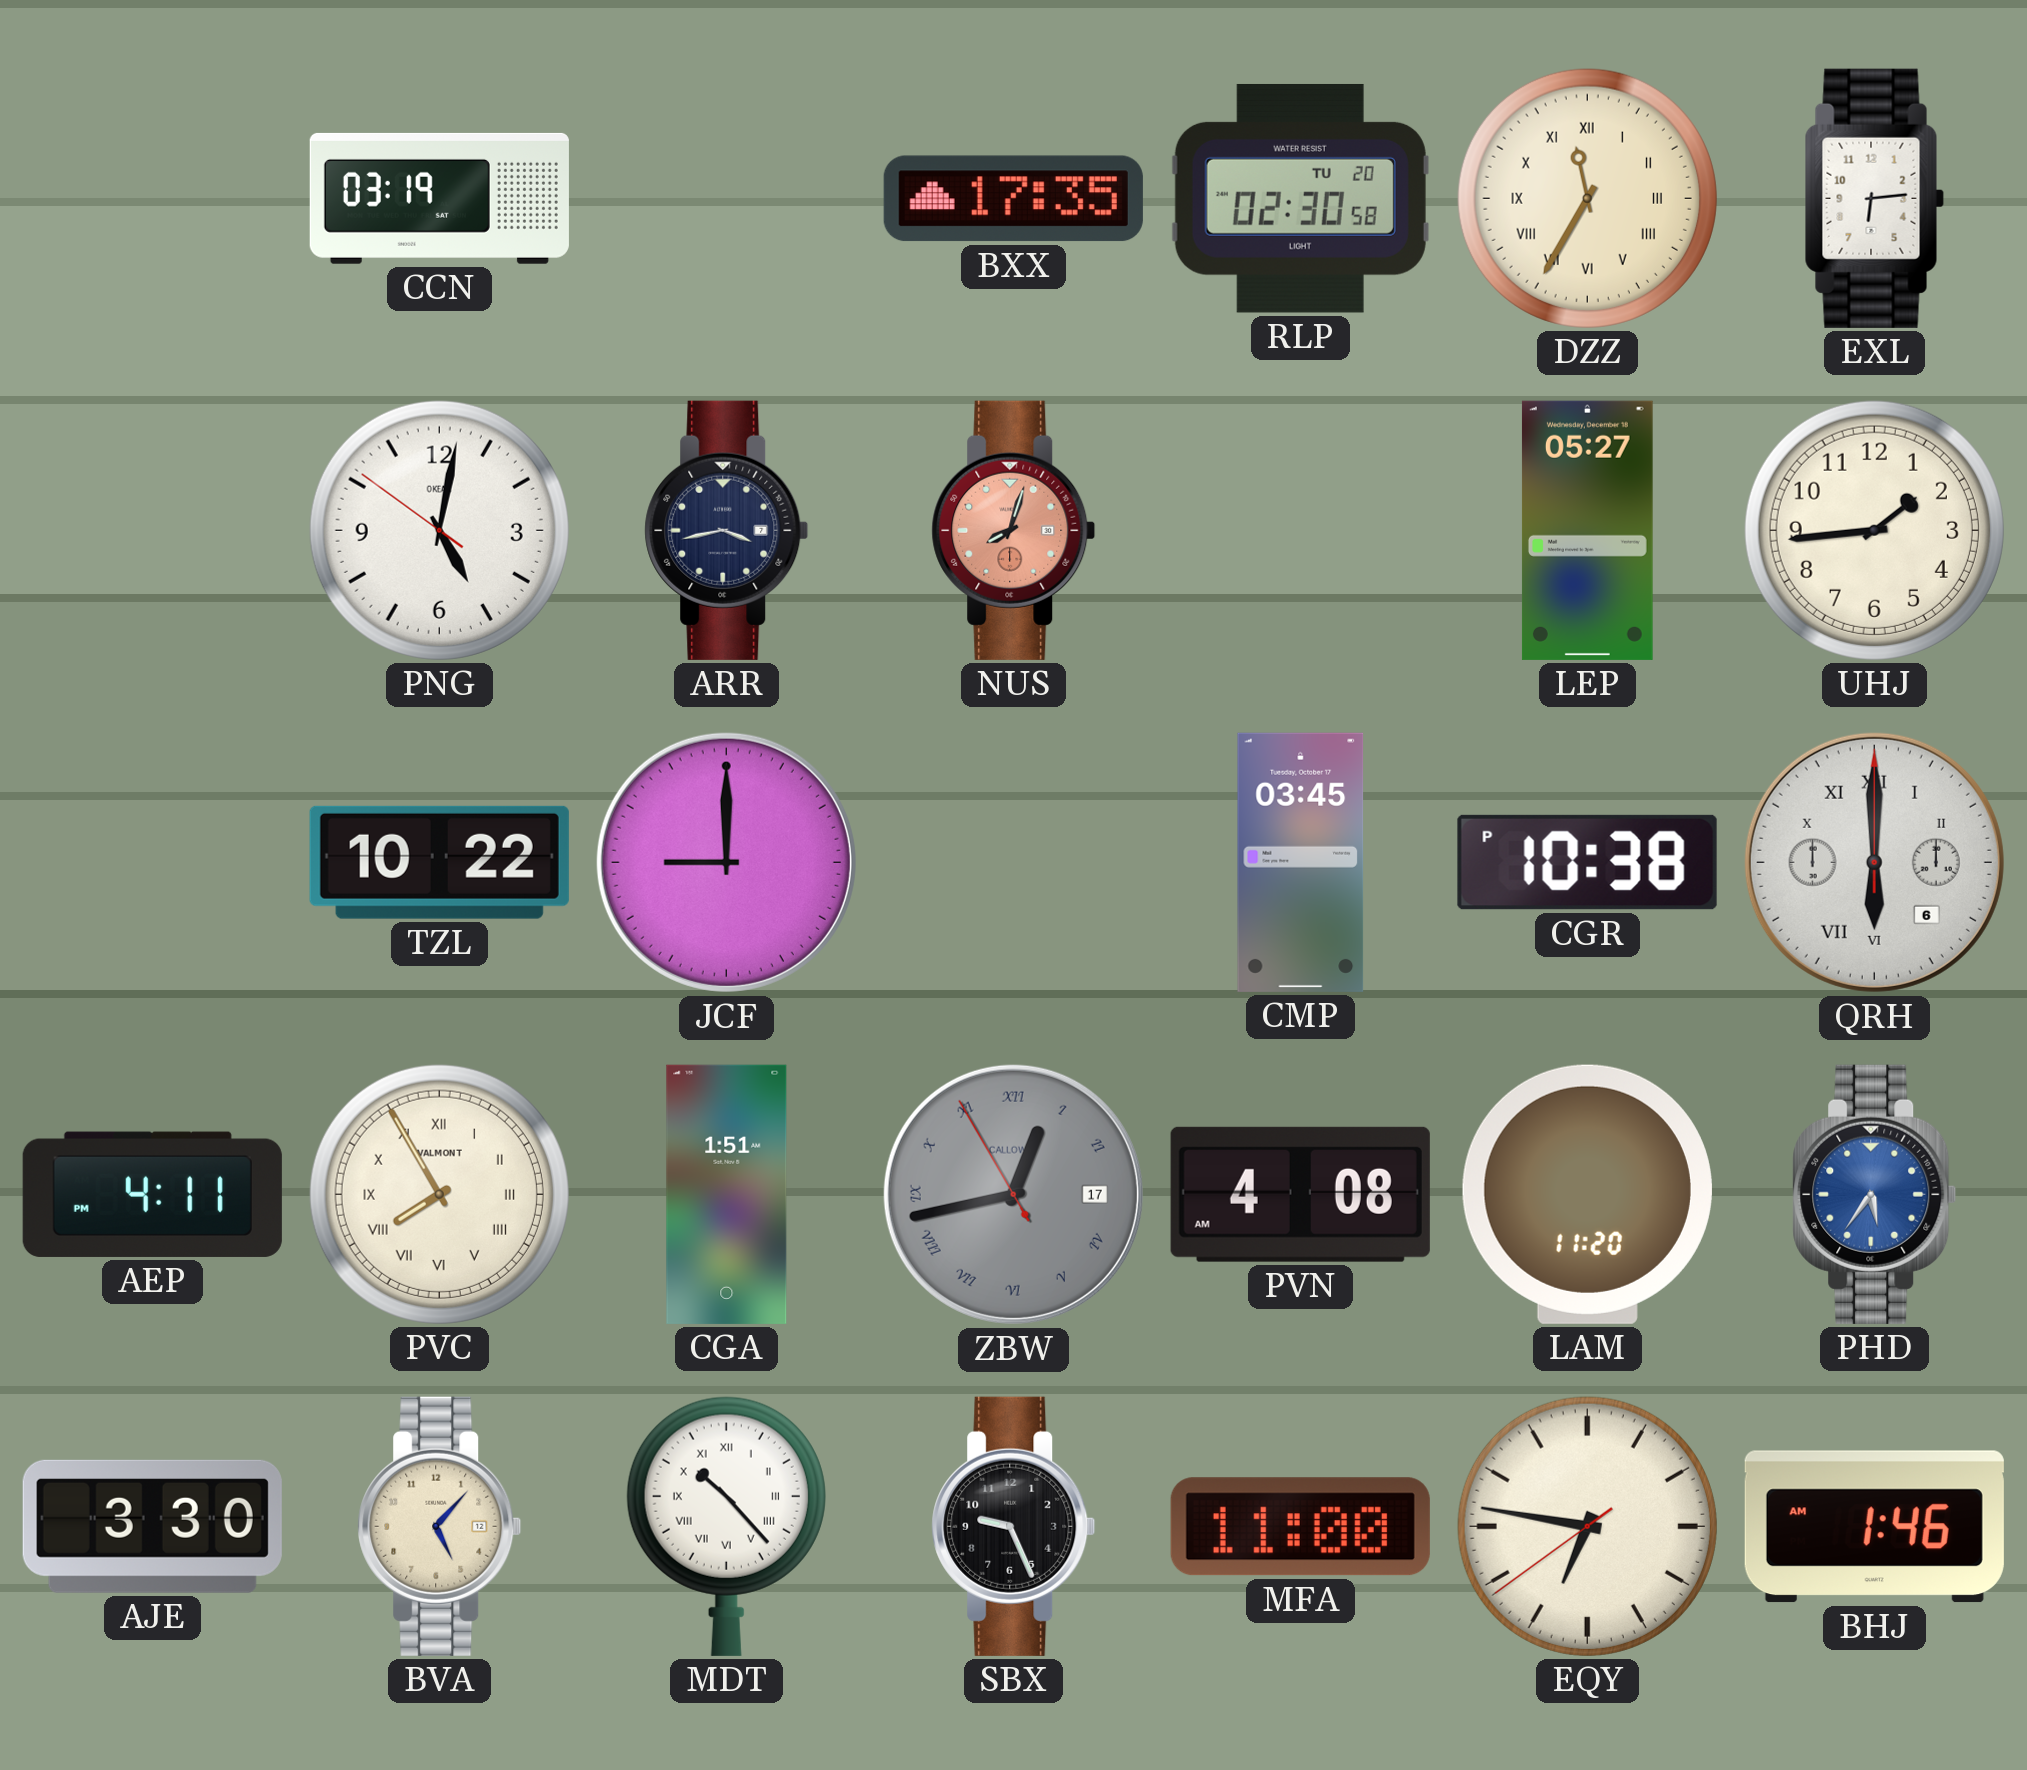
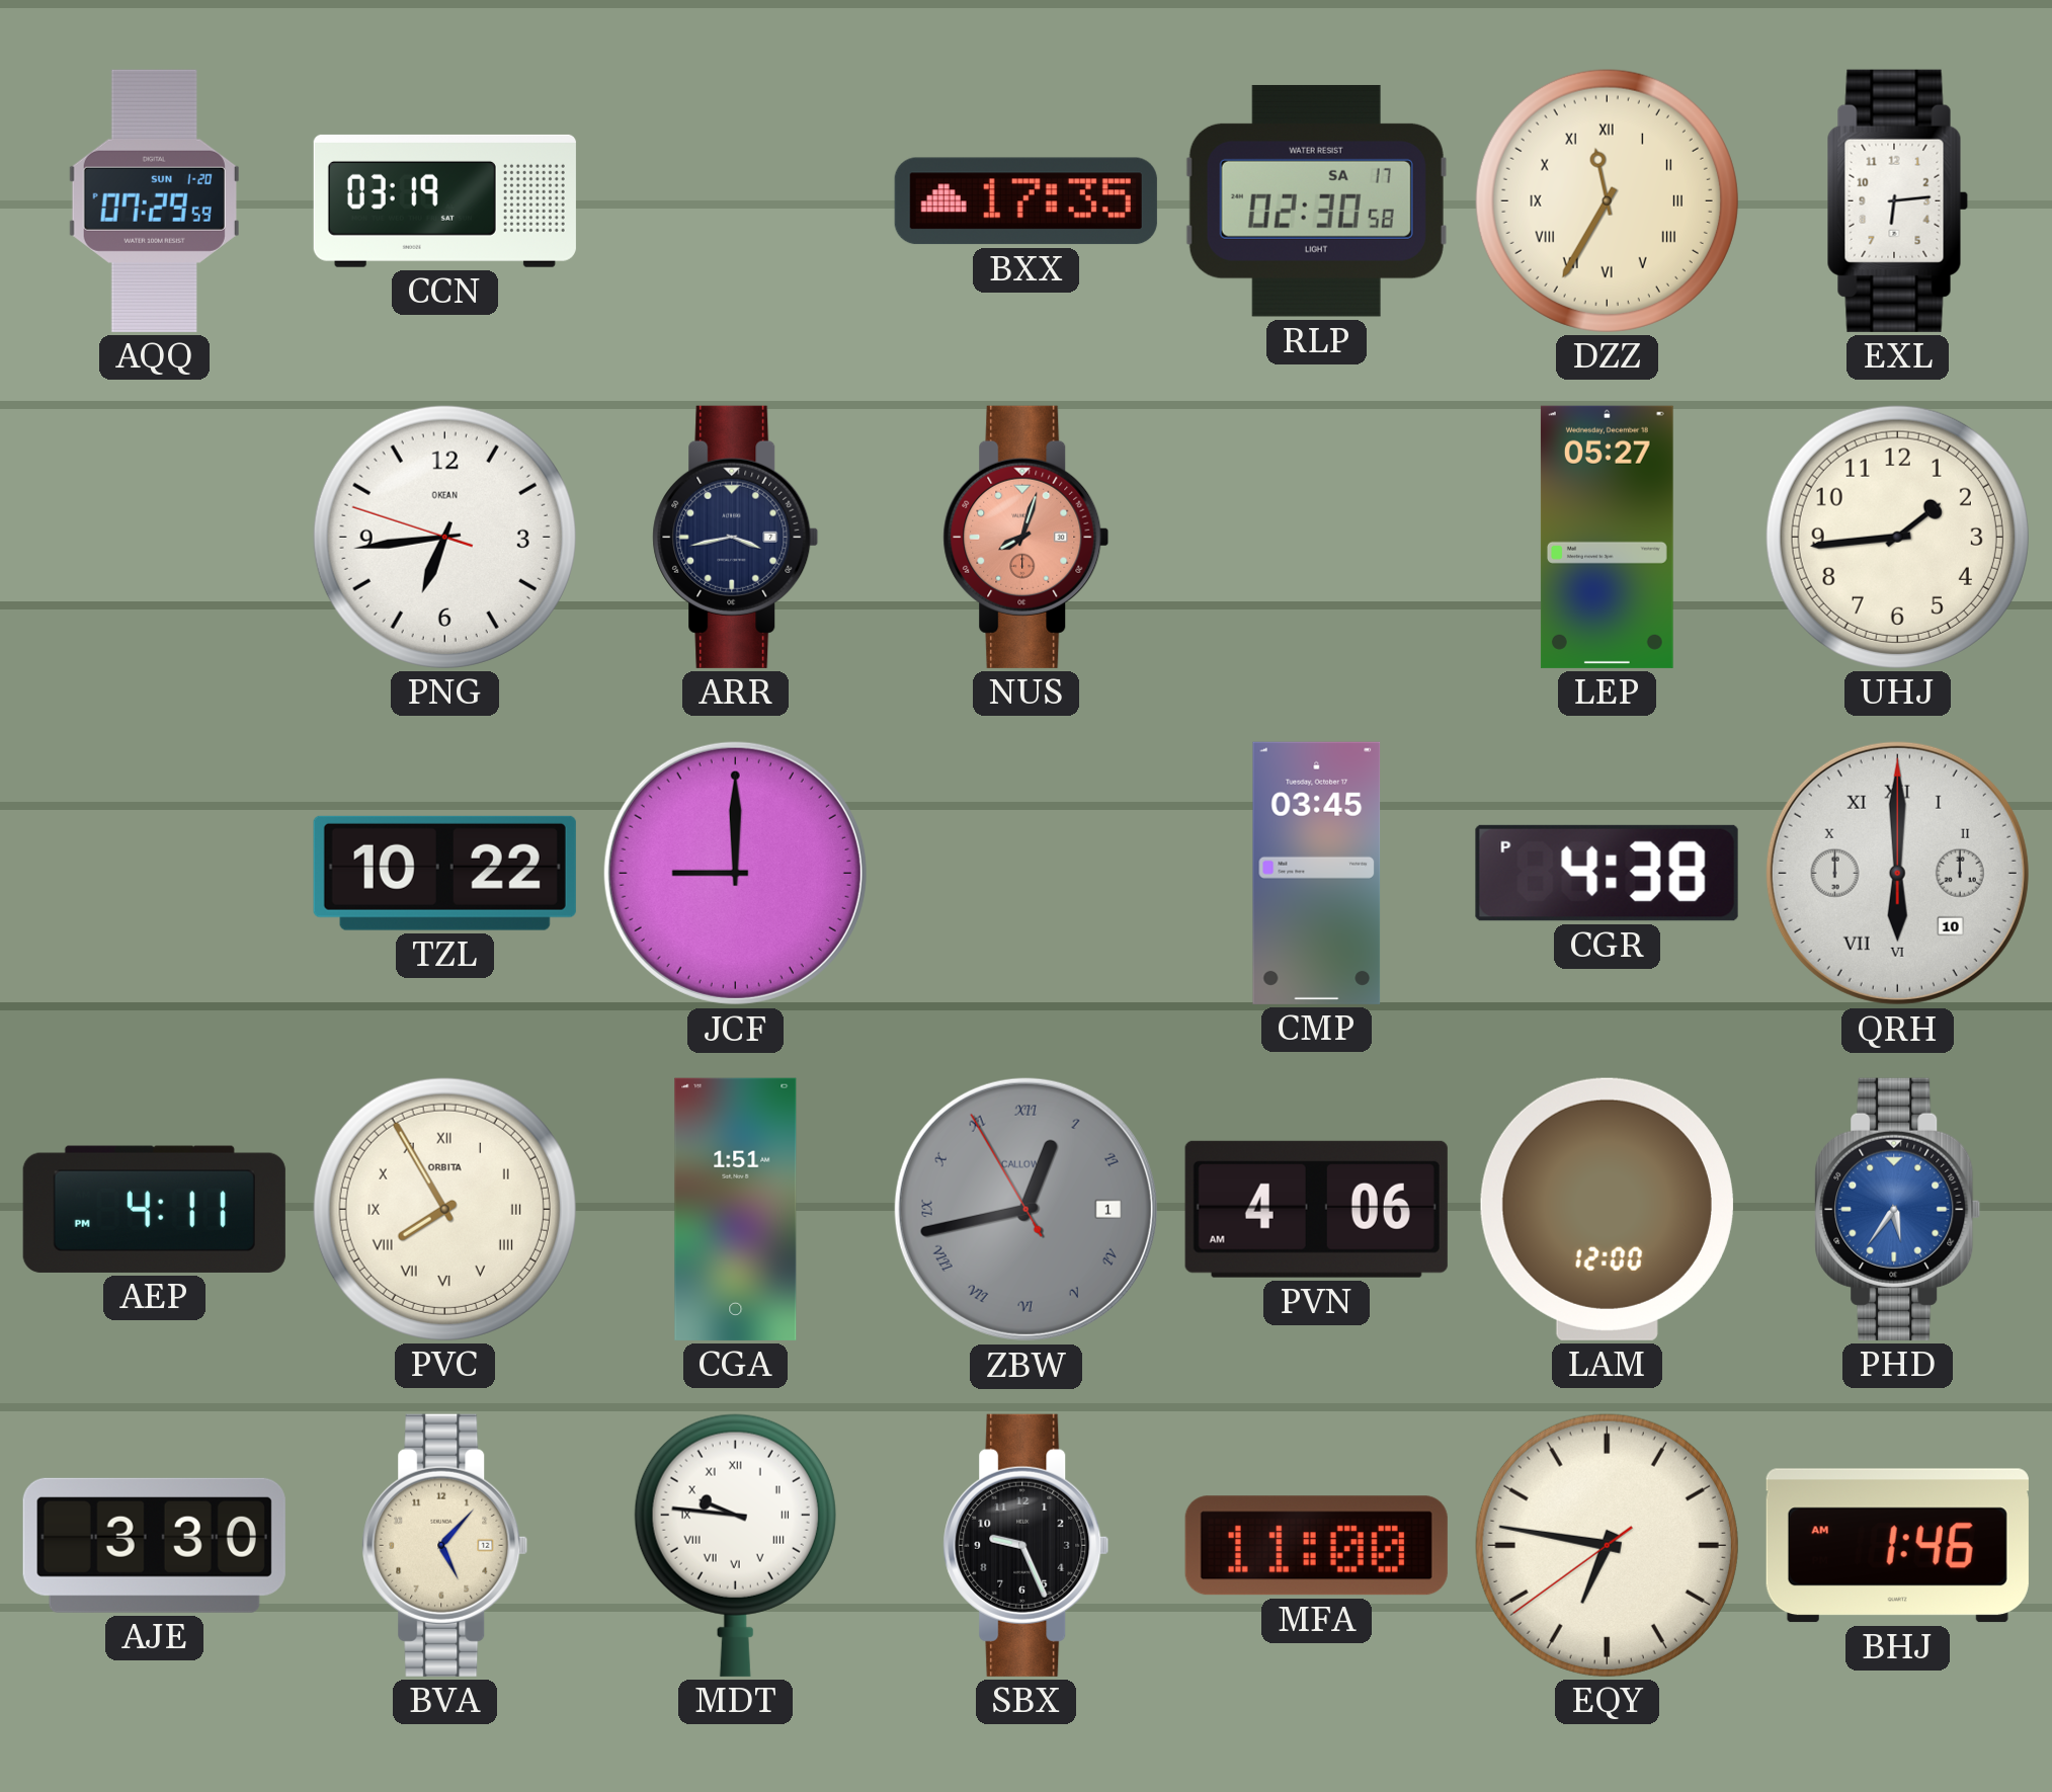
AQQ: none -> 07:29
RLP date: TU 20 -> SA 17
PNG: 5:01 -> 6:43
CGR: 10:38 -> 4:38
QRH date: 6 -> 10
PVC brand: VALMONT -> ORBITA
ZBW date: 17 -> 1
PVN: 4:08 -> 4:06
LAM: 11:20 -> 12:00
MDT: 10:23 -> 9:46
